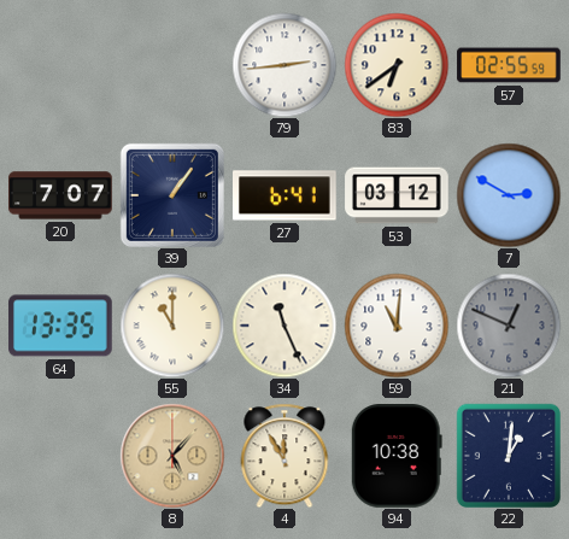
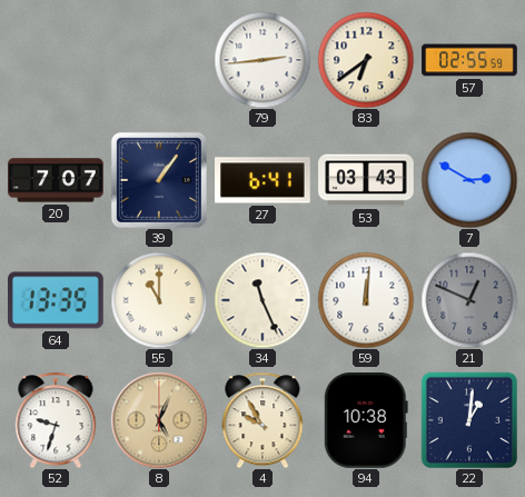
53: 03:12 -> 03:43
59: 11:01 -> 12:01
52: none -> 9:33
8: 5:07 -> 5:04
4: 11:55 -> 9:55
